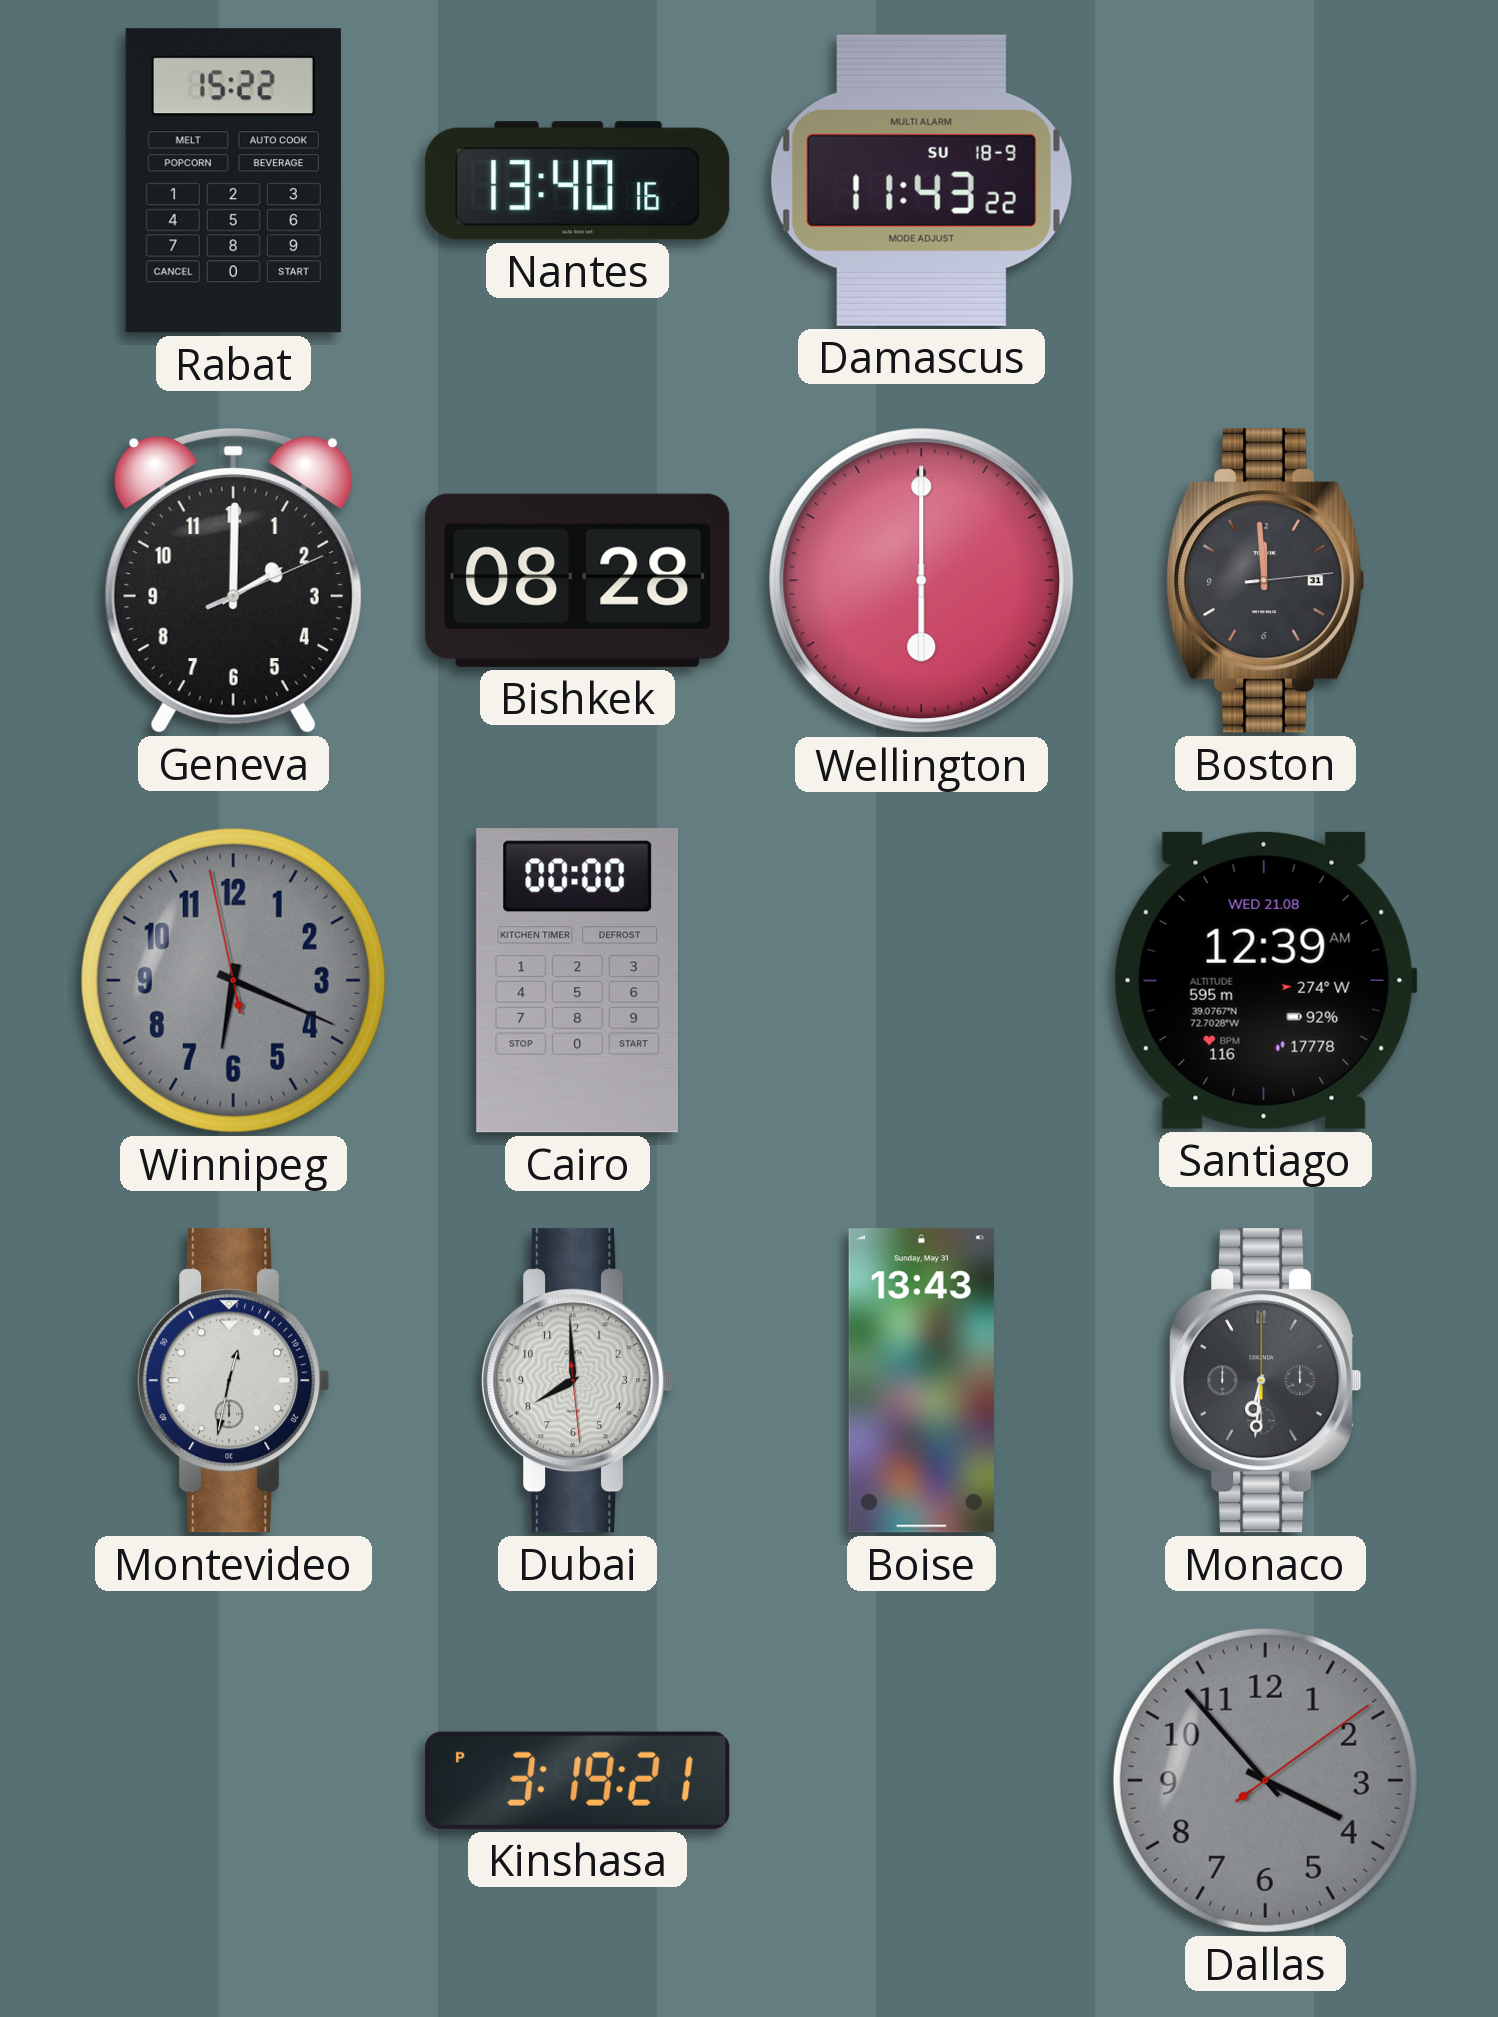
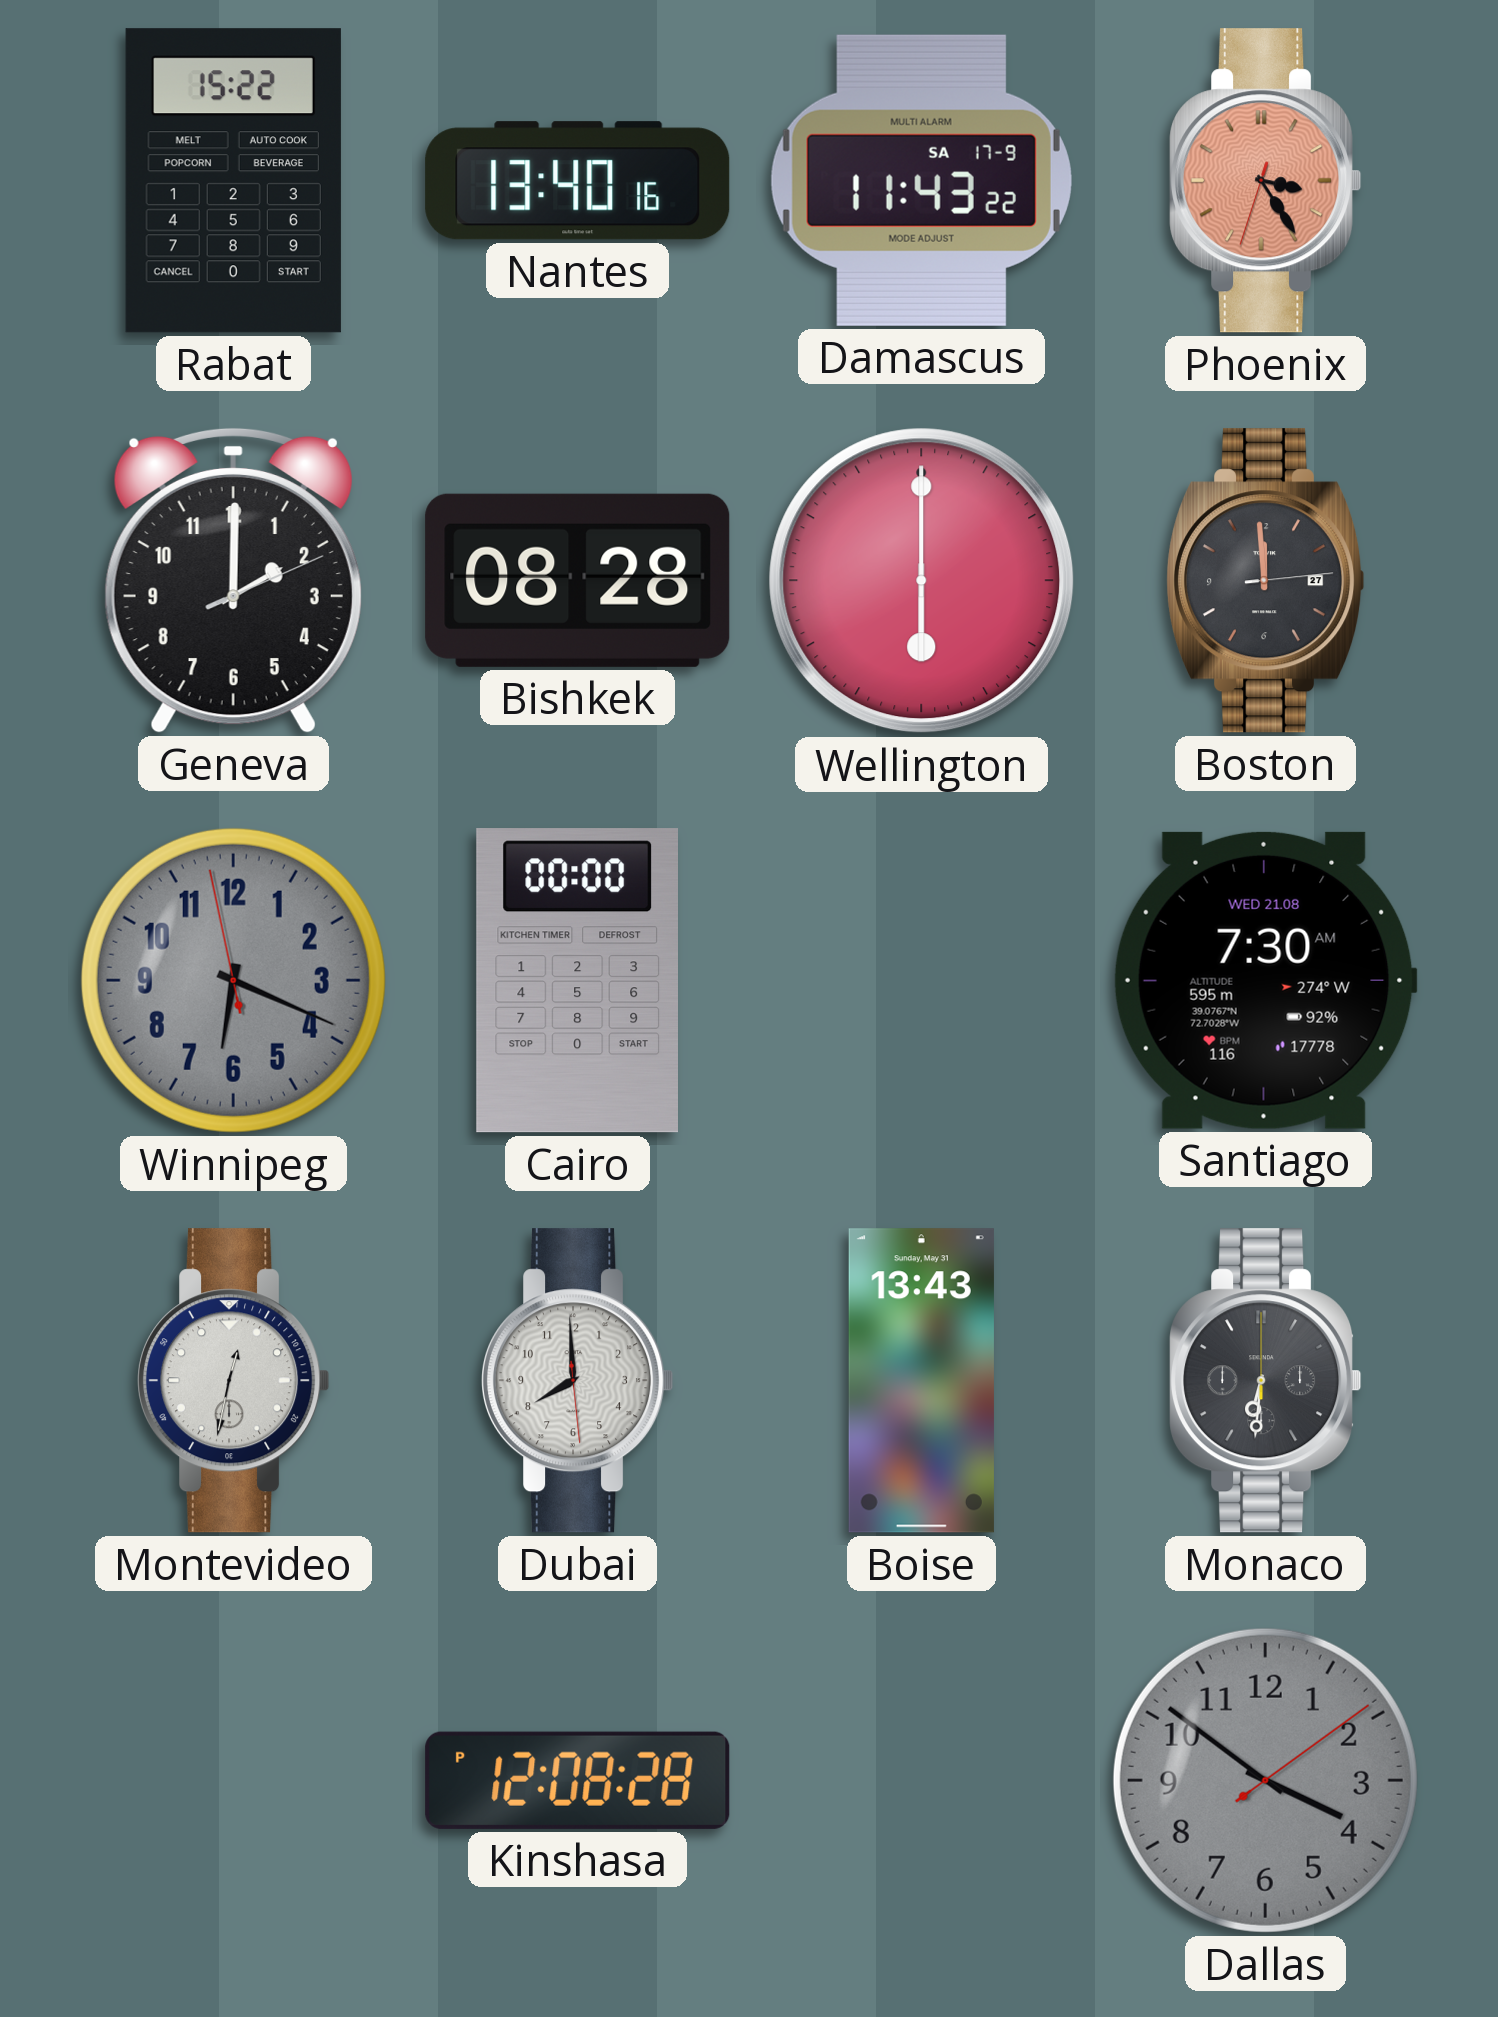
Damascus date: SU 18-9 -> SA 17-9
Phoenix: none -> 3:24
Boston date: 31 -> 27
Santiago: 12:39 -> 7:30
Kinshasa: 3:19 -> 12:08
Dallas: 3:53 -> 3:51
